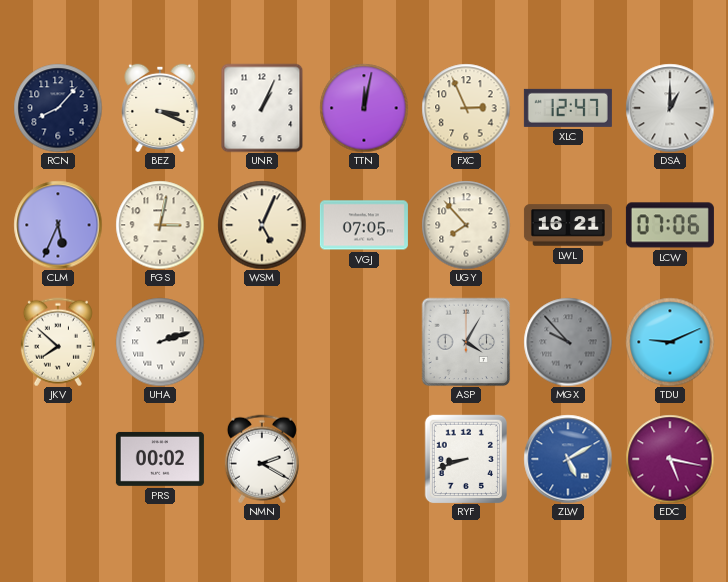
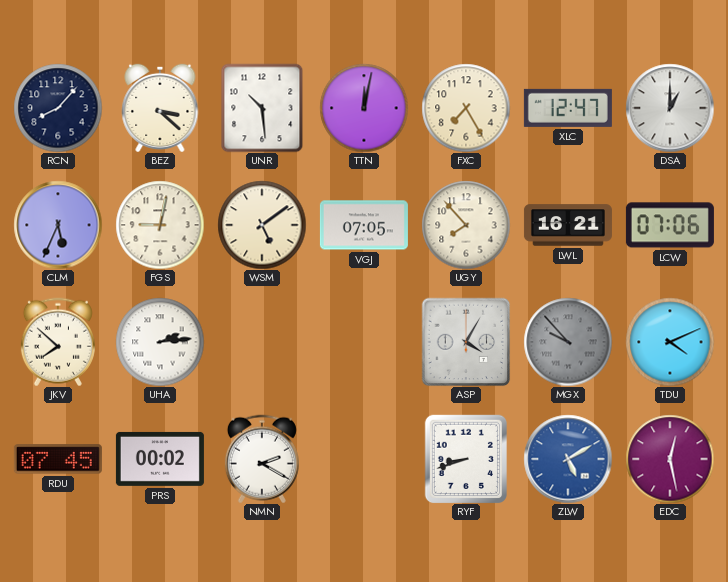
BEZ: 3:19 -> 3:22
UNR: 1:04 -> 10:29
FXC: 2:56 -> 7:25
FGS: 3:02 -> 9:02
WSM: 5:04 -> 5:09
UHA: 2:12 -> 2:14
TDU: 9:11 -> 4:11
RDU: none -> 07:45
EDC: 5:17 -> 12:28
